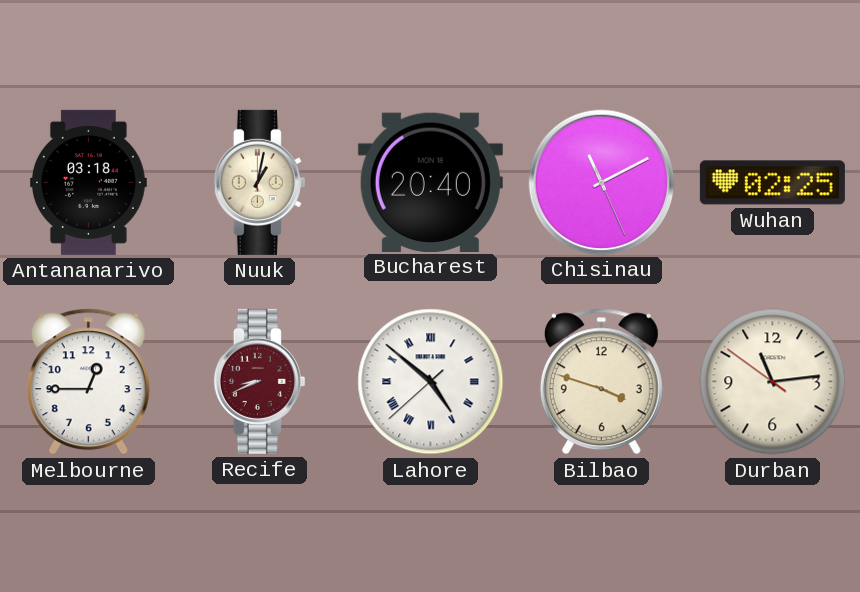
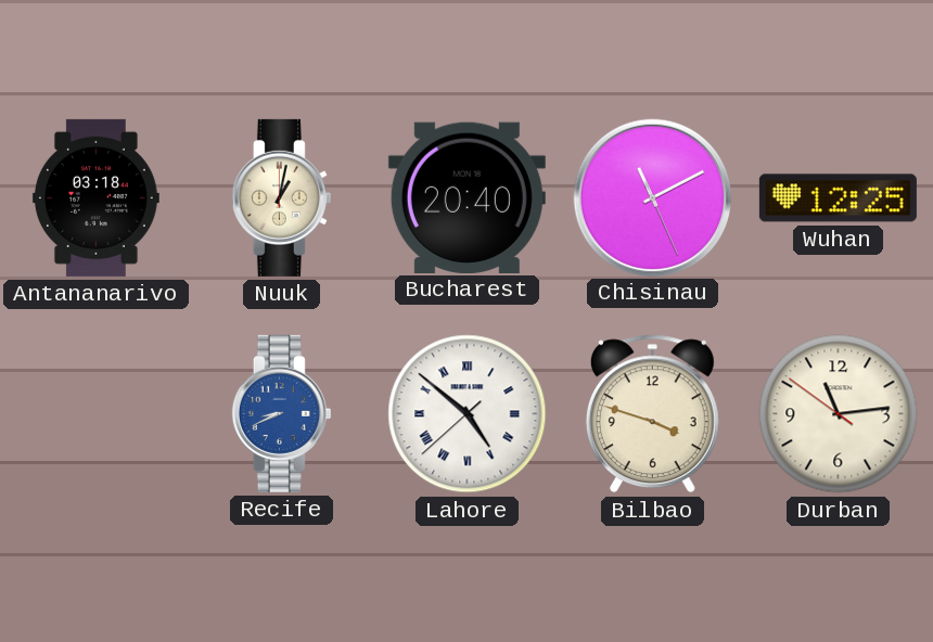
Wuhan: 02:25 -> 12:25
Melbourne: 12:45 -> none
Recife dial: burgundy -> blue
